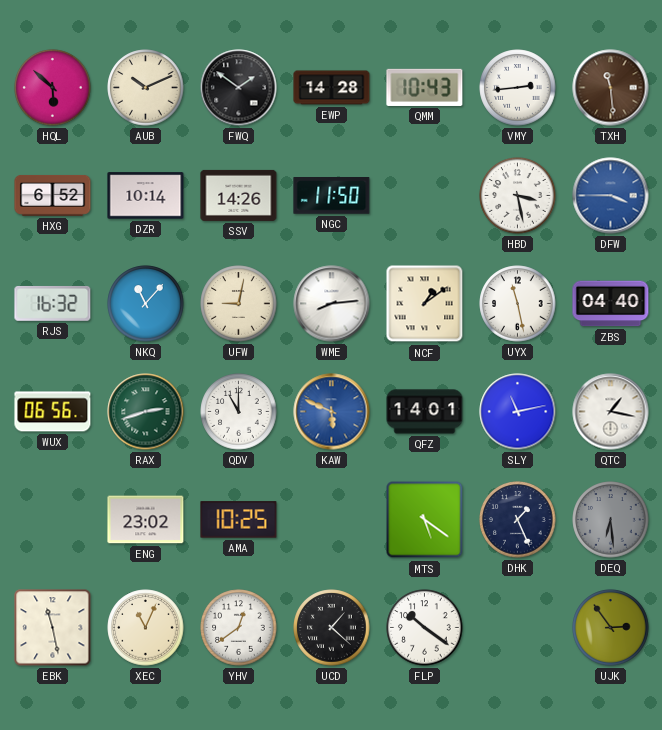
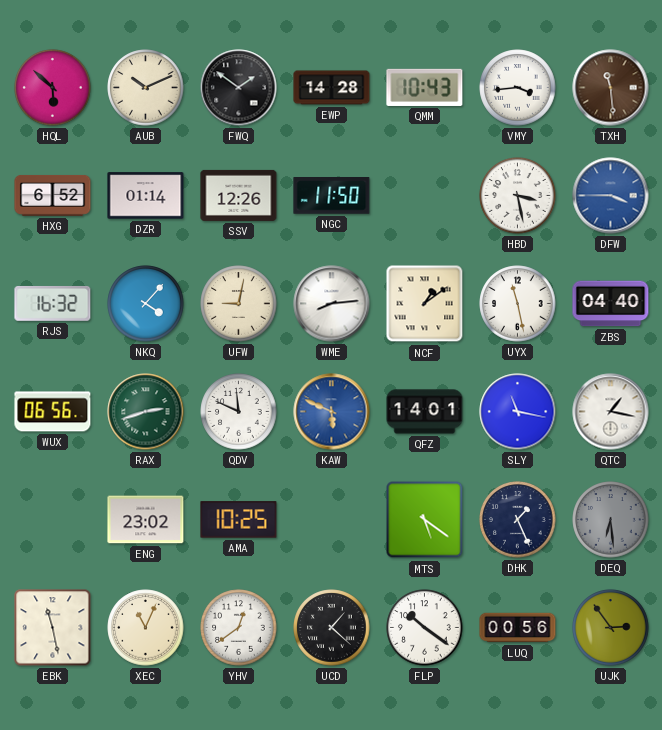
VMY: 2:44 -> 3:44
DZR: 10:14 -> 01:14
SSV: 14:26 -> 12:26
NKQ: 11:07 -> 4:07
QDV: 11:00 -> 11:49
SLY: 11:13 -> 11:17
LUQ: none -> 00:56
